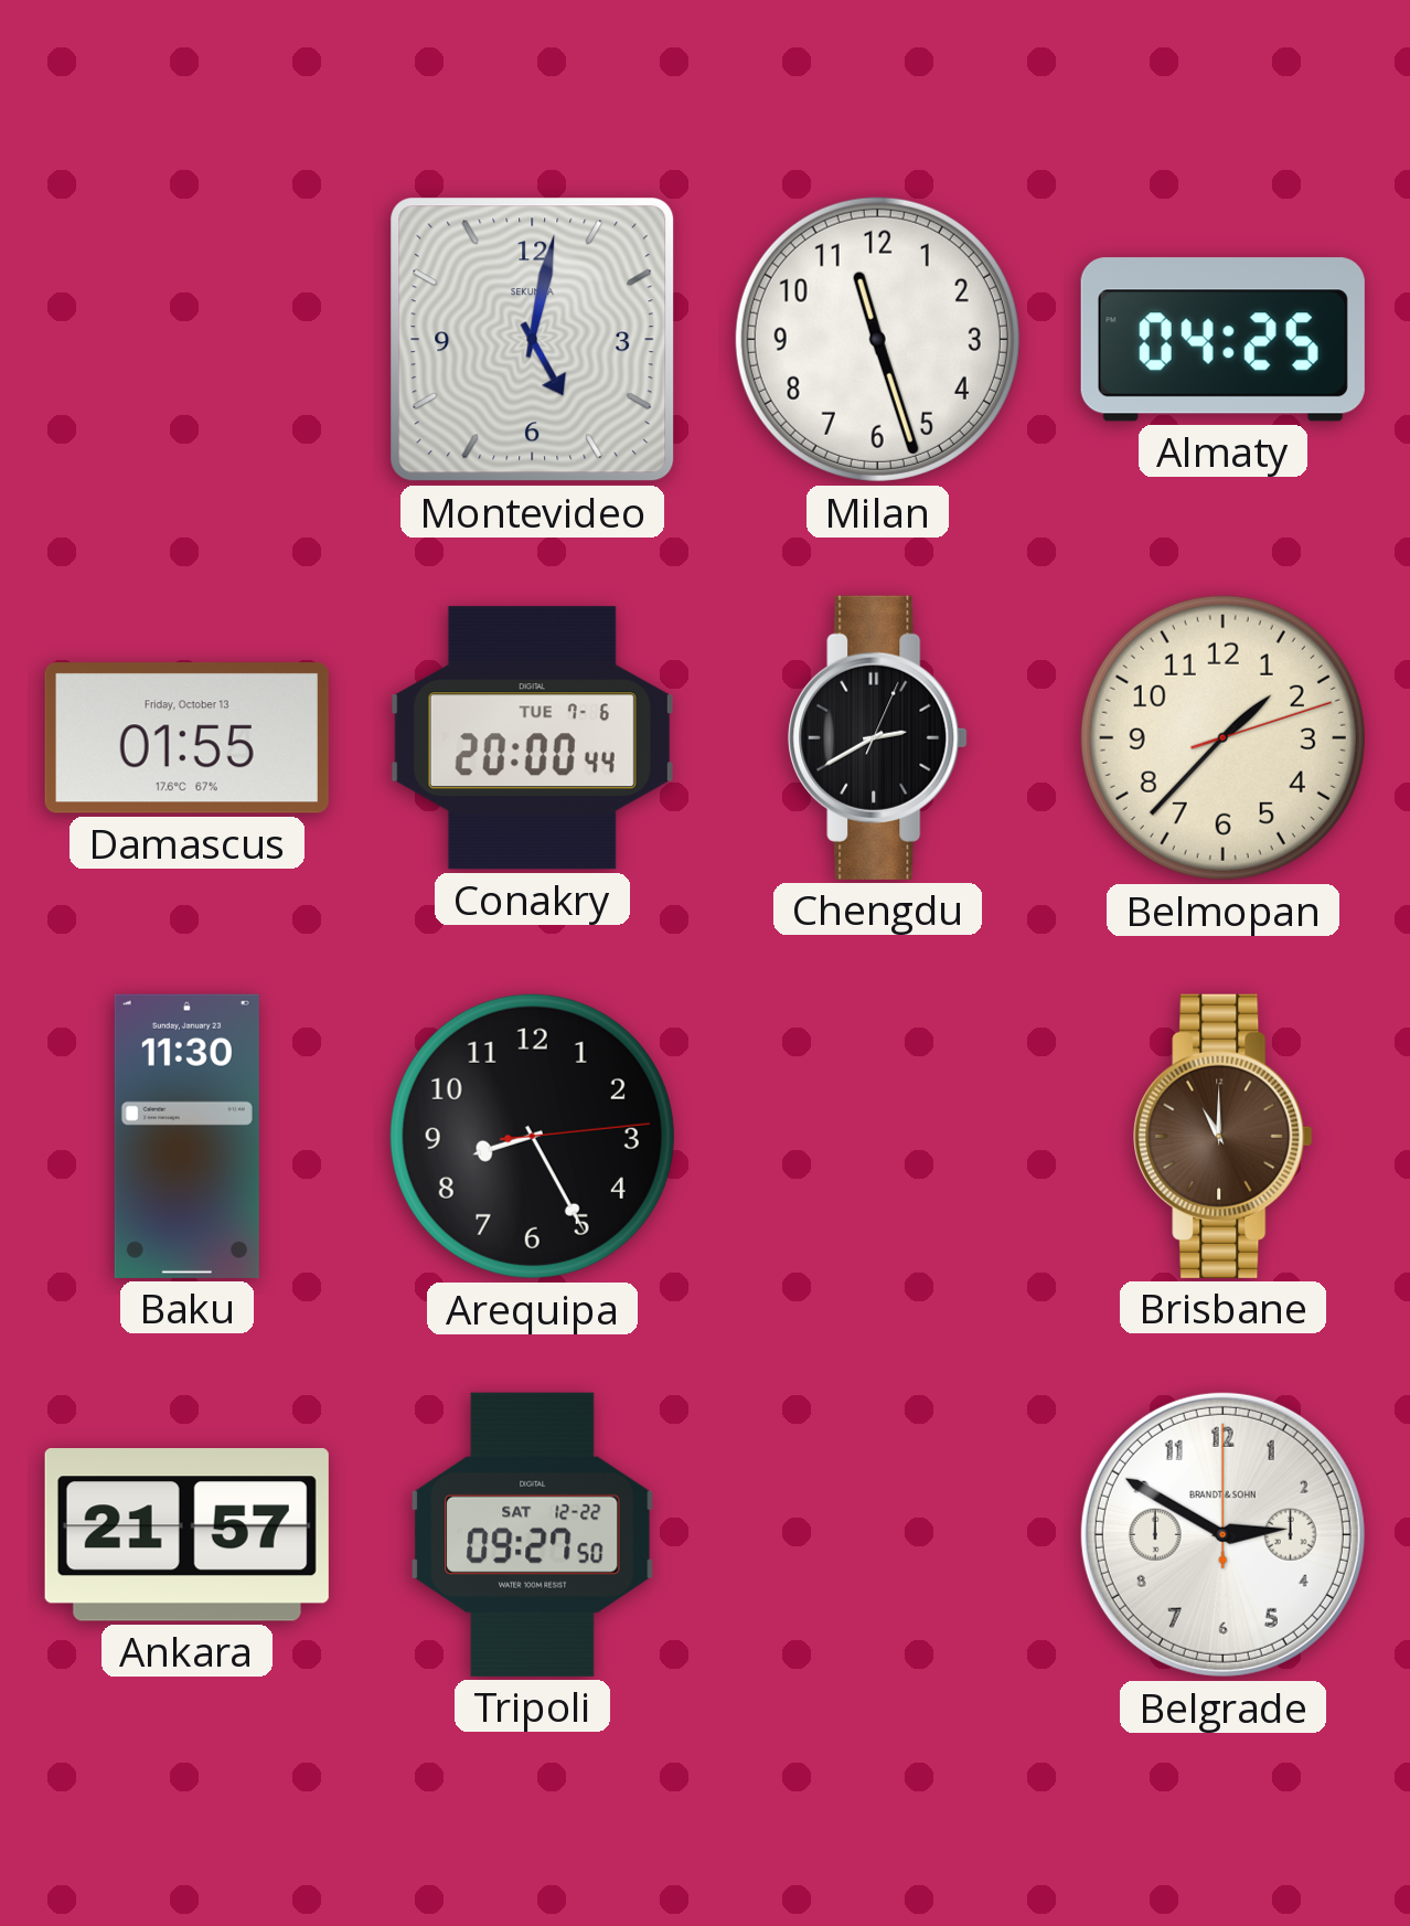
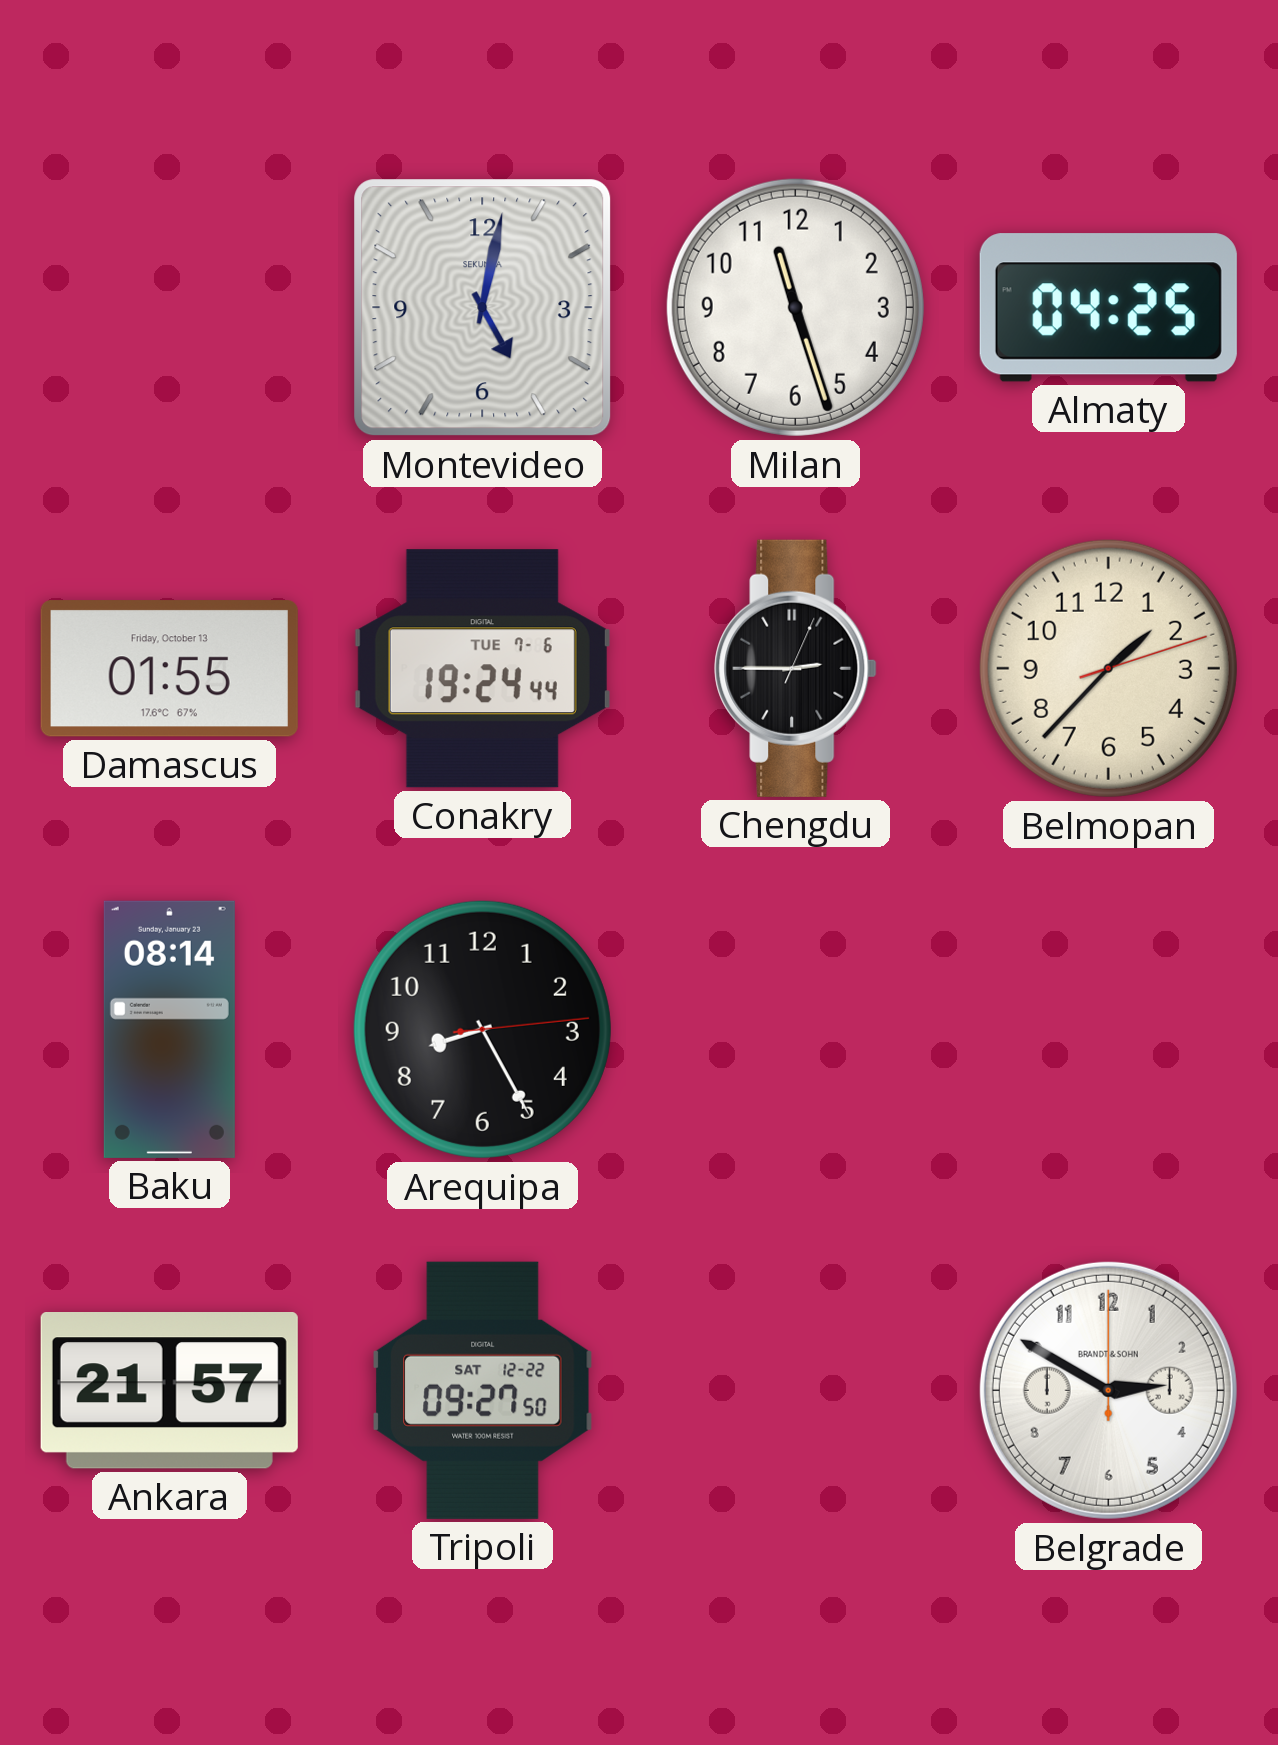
Conakry: 20:00 -> 19:24
Chengdu: 2:40 -> 2:45
Baku: 11:30 -> 08:14
Brisbane: 11:00 -> none
